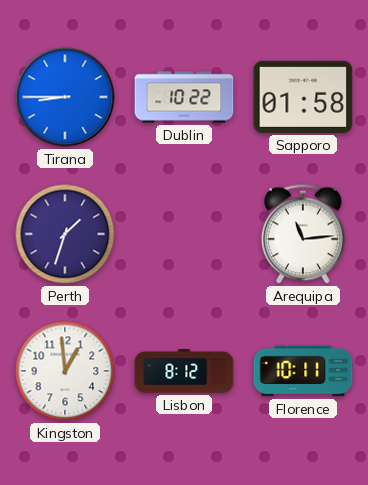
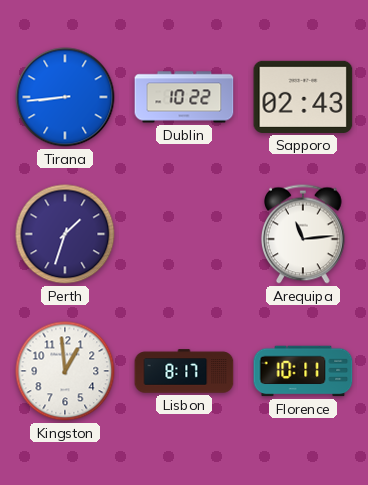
Tirana: 8:45 -> 8:44
Sapporo: 01:58 -> 02:43
Lisbon: 8:12 -> 8:17
